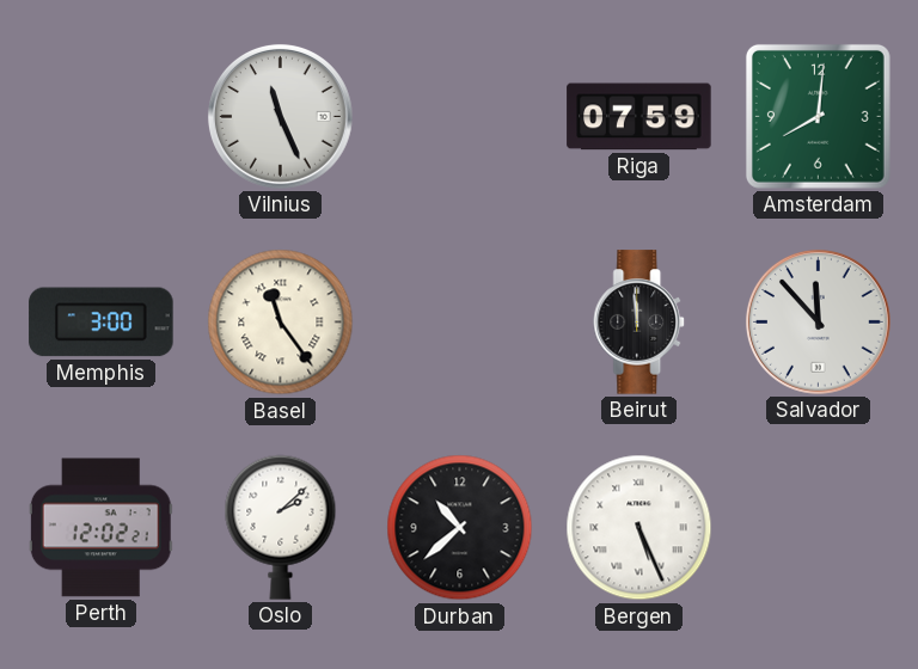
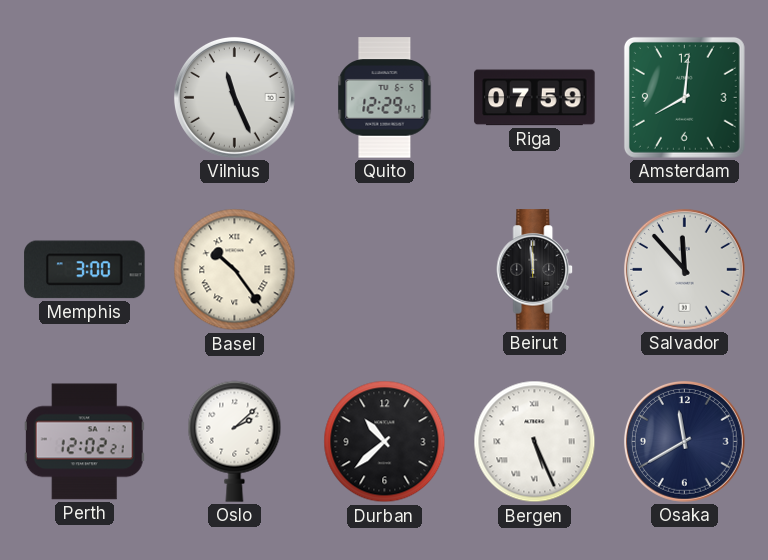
Quito: none -> 12:29
Basel: 11:24 -> 10:24
Osaka: none -> 11:40
